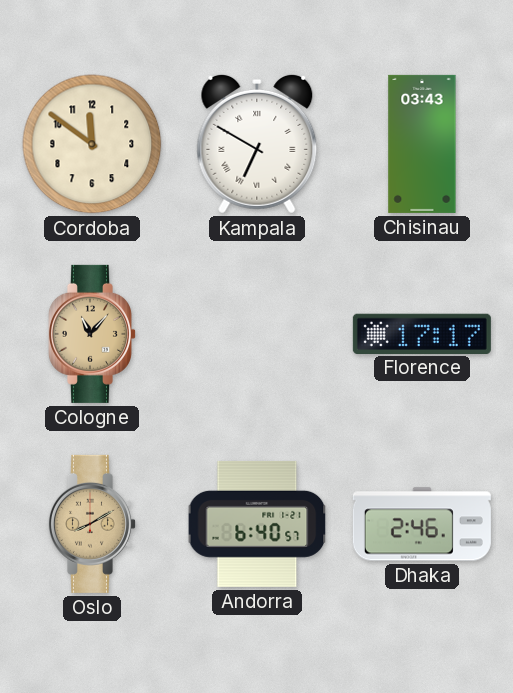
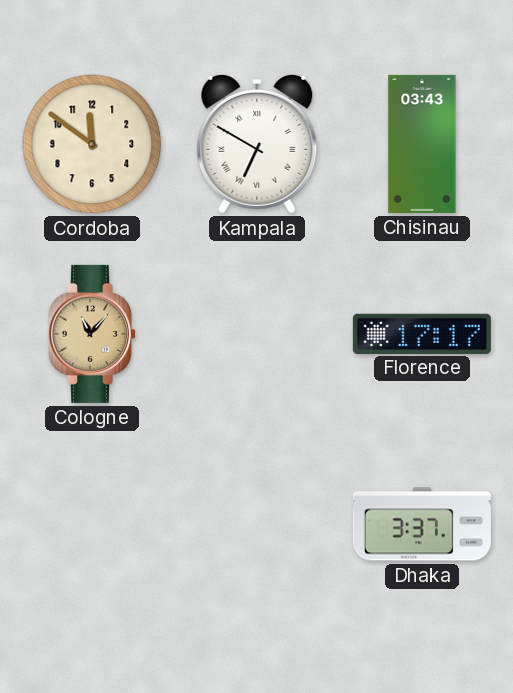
Oslo: 8:10 -> none
Andorra: 6:40 -> none
Dhaka: 2:46 -> 3:37
